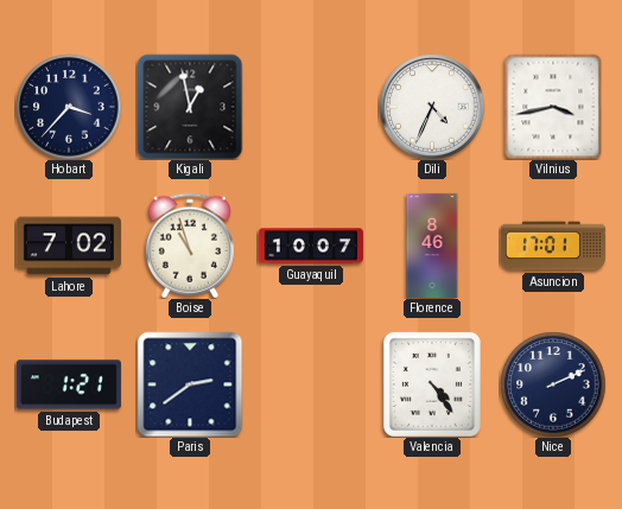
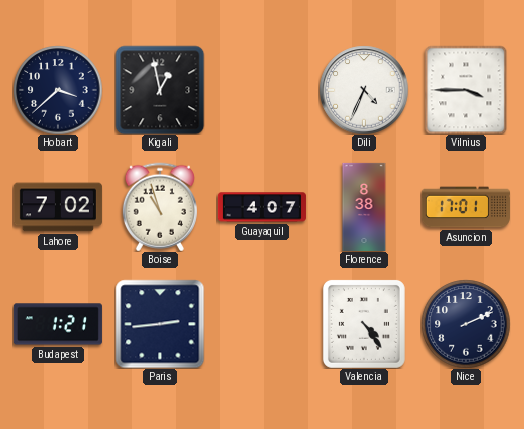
Hobart: 3:37 -> 3:38
Vilnius: 3:43 -> 3:45
Guayaquil: 10:07 -> 4:07
Florence: 8:46 -> 8:38
Paris: 2:39 -> 2:44
